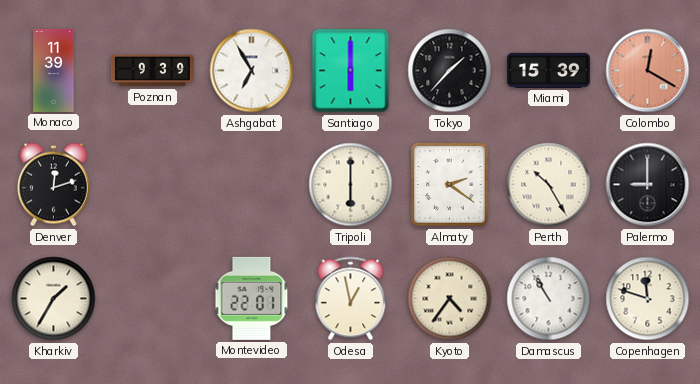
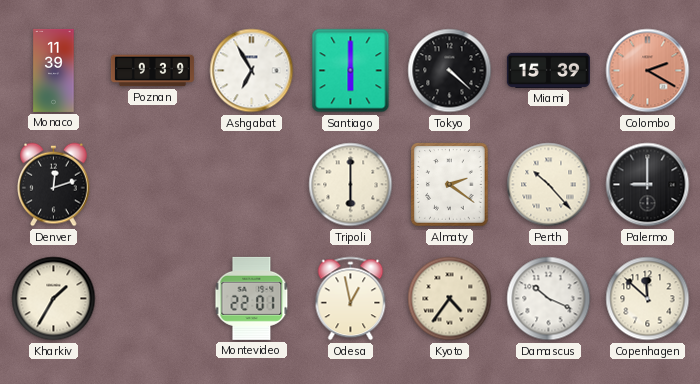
Tokyo: 1:37 -> 4:22
Colombo: 12:20 -> 2:20
Perth: 10:25 -> 10:23
Damascus: 10:55 -> 10:19
Copenhagen: 11:48 -> 11:52
